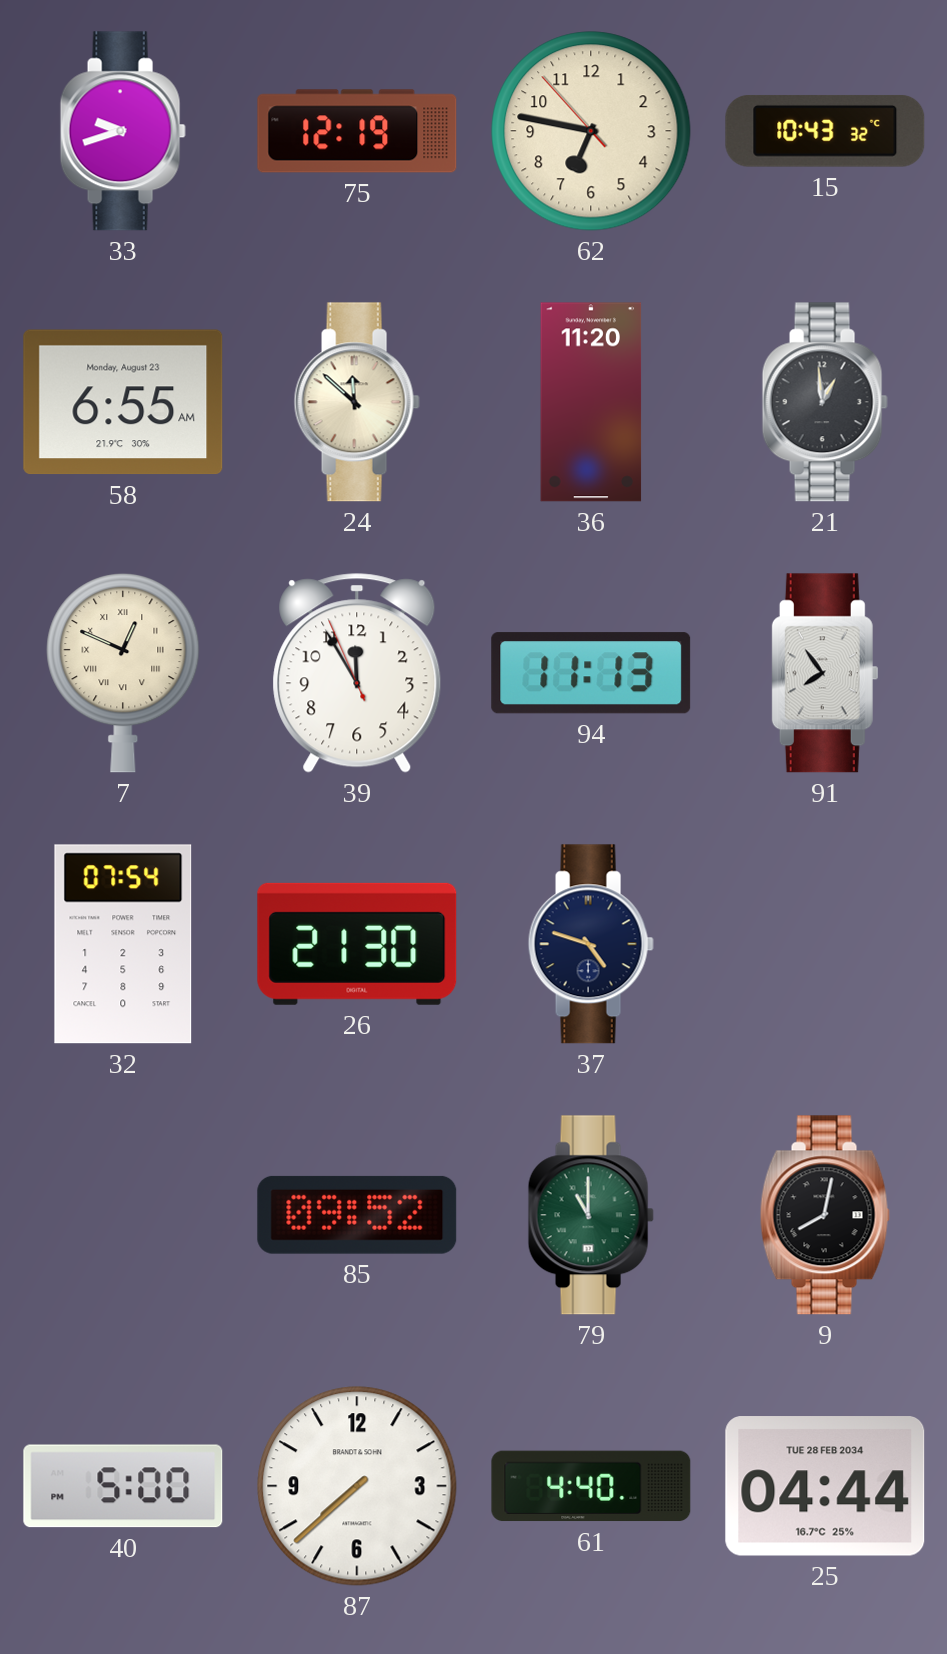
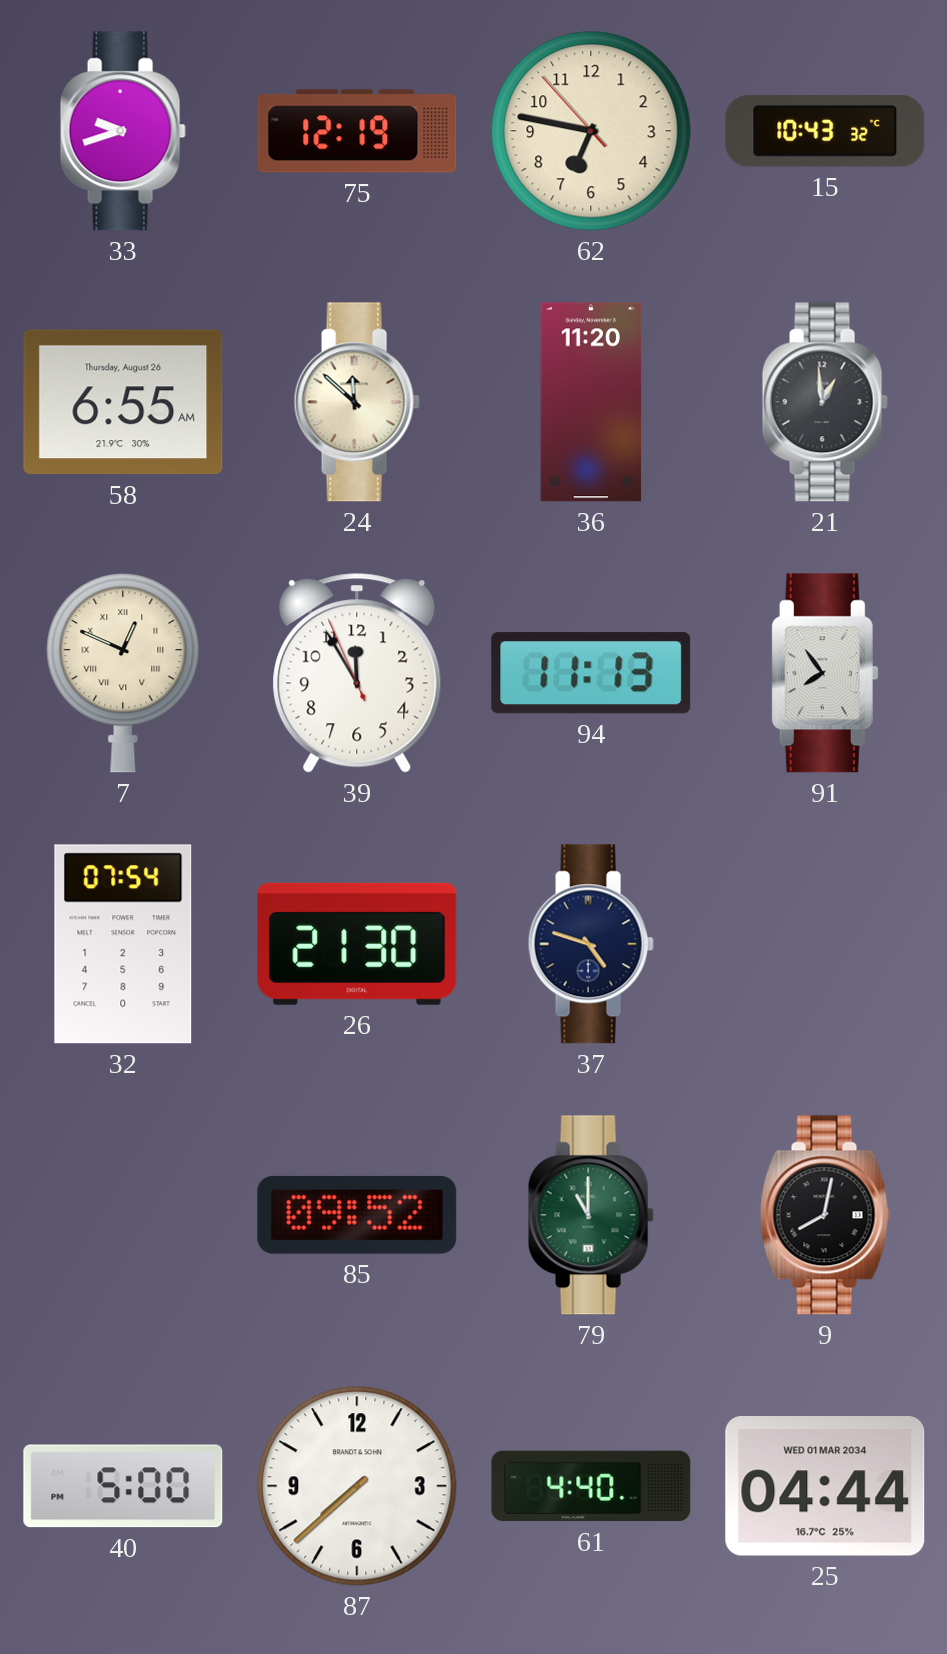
58 date: Monday, August 23 -> Thursday, August 26
25 date: TUE 28 FEB 2034 -> WED 01 MAR 2034
